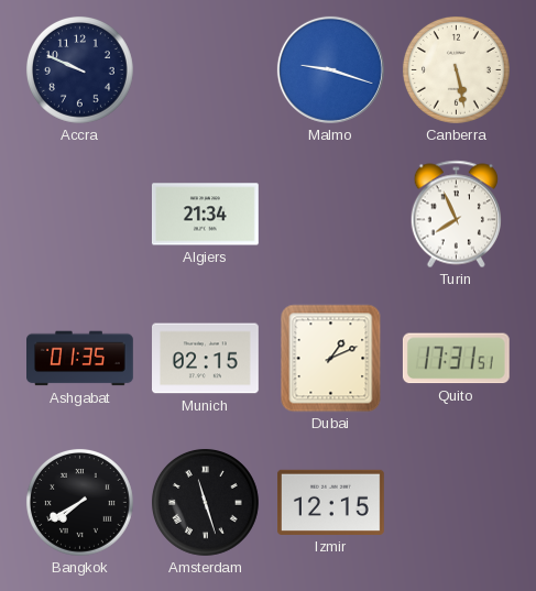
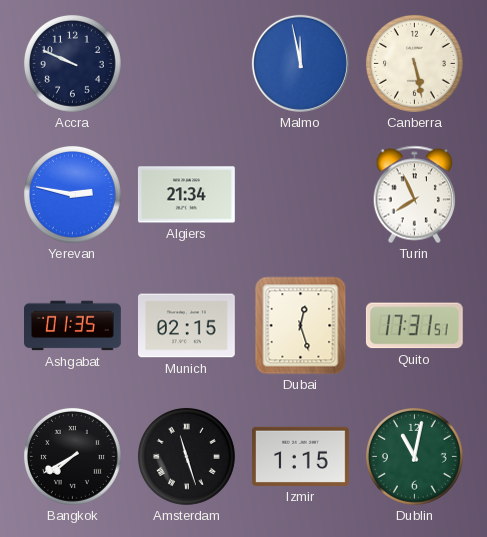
Malmo: 9:18 -> 11:58
Yerevan: none -> 2:47
Dubai: 1:11 -> 12:27
Izmir: 12:15 -> 1:15
Dublin: none -> 11:02
